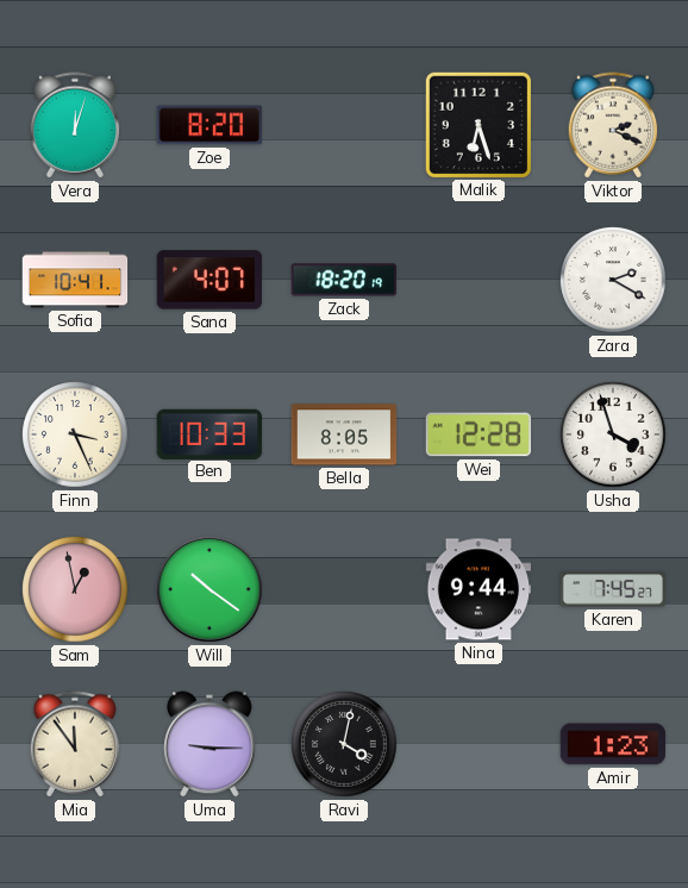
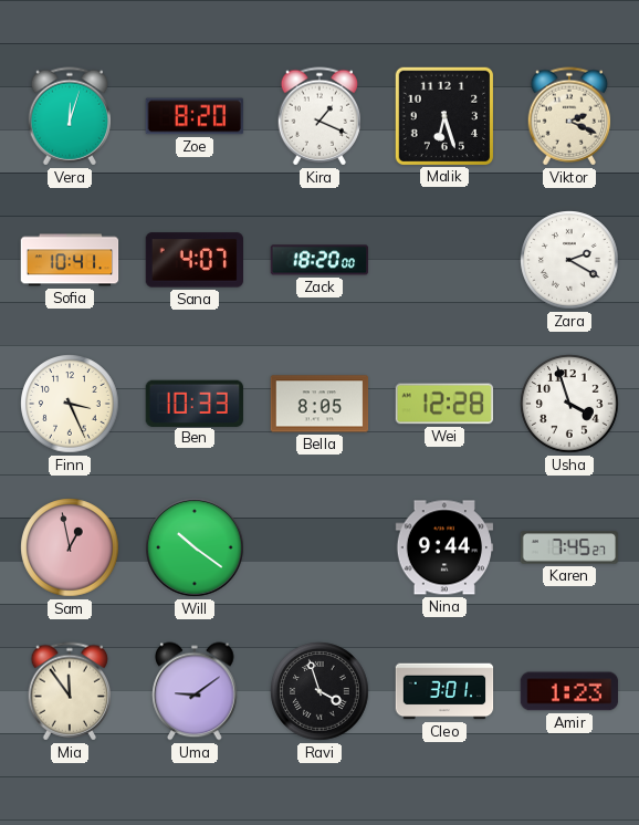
Kira: none -> 1:19
Zack: 18:20:19 -> 18:20:00
Uma: 9:15 -> 9:09
Ravi: 4:02 -> 3:57
Cleo: none -> 3:01
